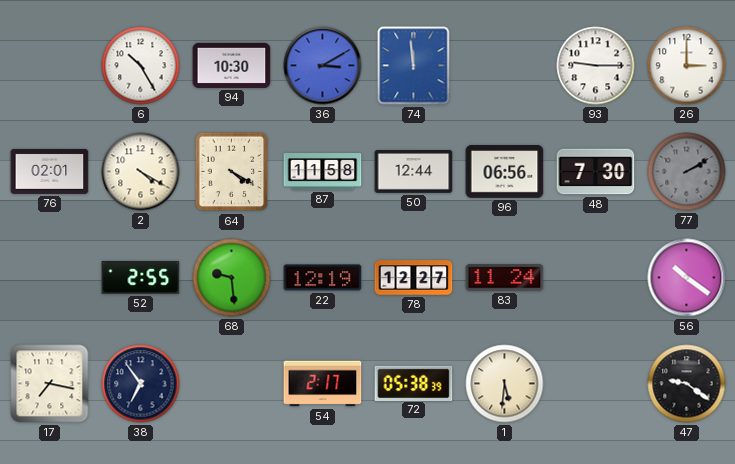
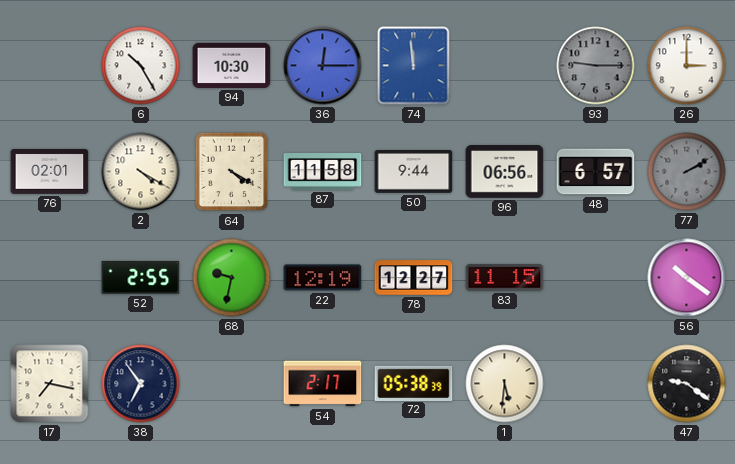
36: 3:10 -> 12:15
93 dial: white -> grey
50: 12:44 -> 9:44
48: 7:30 -> 6:57
68: 9:29 -> 9:32
83: 11:24 -> 11:15
